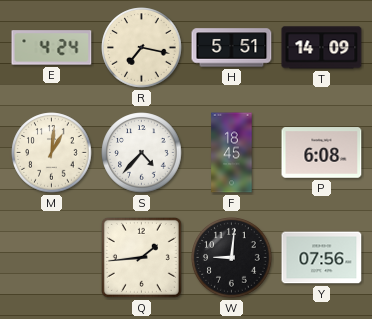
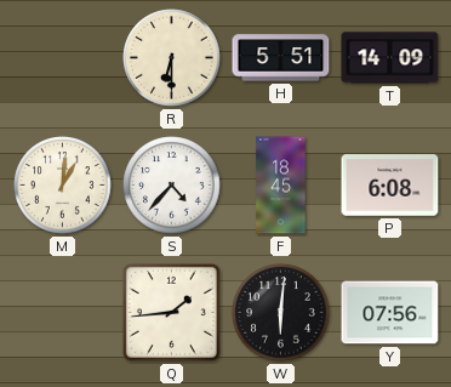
E: 4:24 -> none
R: 7:17 -> 6:30
W: 9:01 -> 6:01
